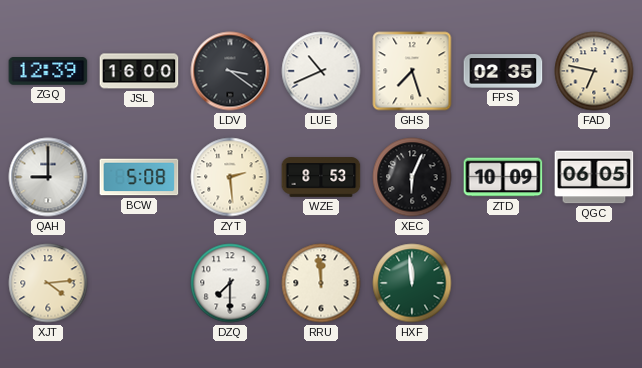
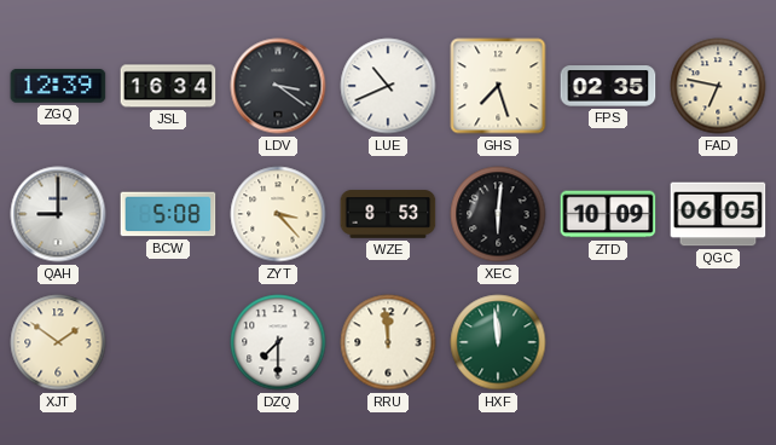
JSL: 16:00 -> 16:34
ZYT: 2:29 -> 3:23
XEC: 6:04 -> 6:01
XJT: 4:14 -> 1:51
